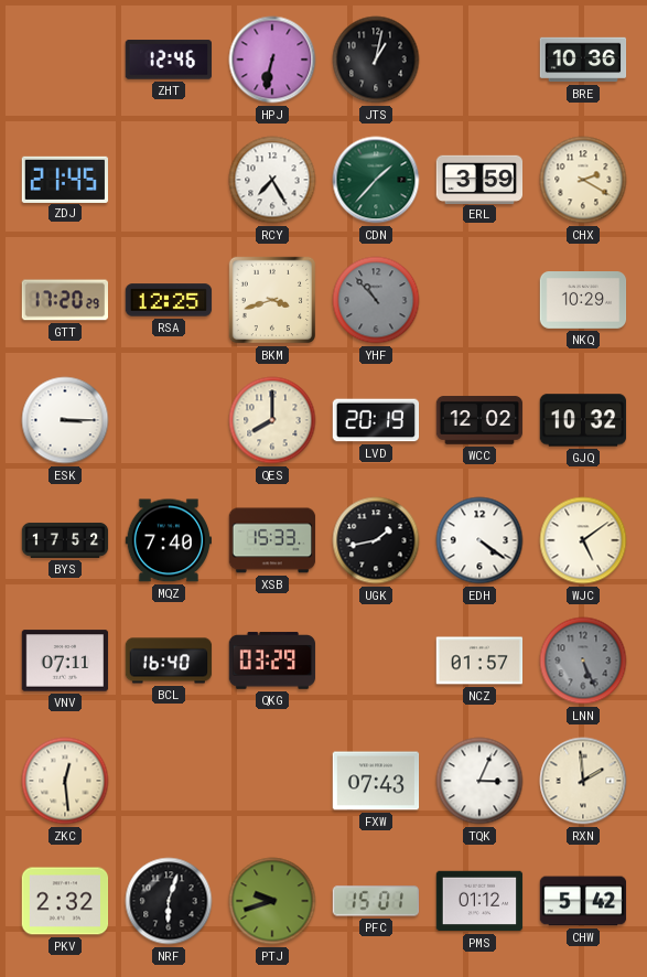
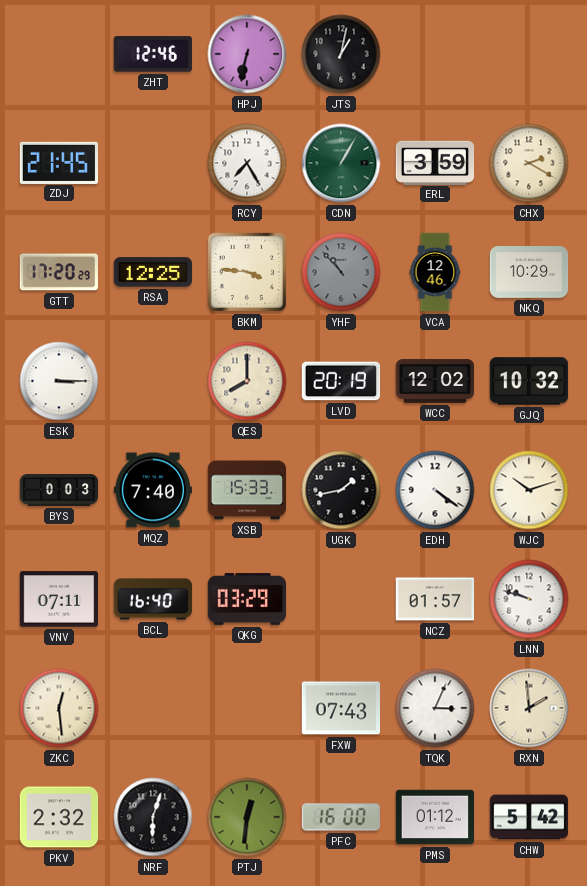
BRE: 10:36 -> none
CDN: 1:37 -> 1:05
BKM: 3:42 -> 3:46
VCA: none -> 12:46
BYS: 17:52 -> 0:03
WJC: 5:09 -> 10:12
LNN: 5:26 -> 9:48
LNN dial: grey -> white
PTJ: 9:42 -> 12:31
PFC: 15:01 -> 16:00
